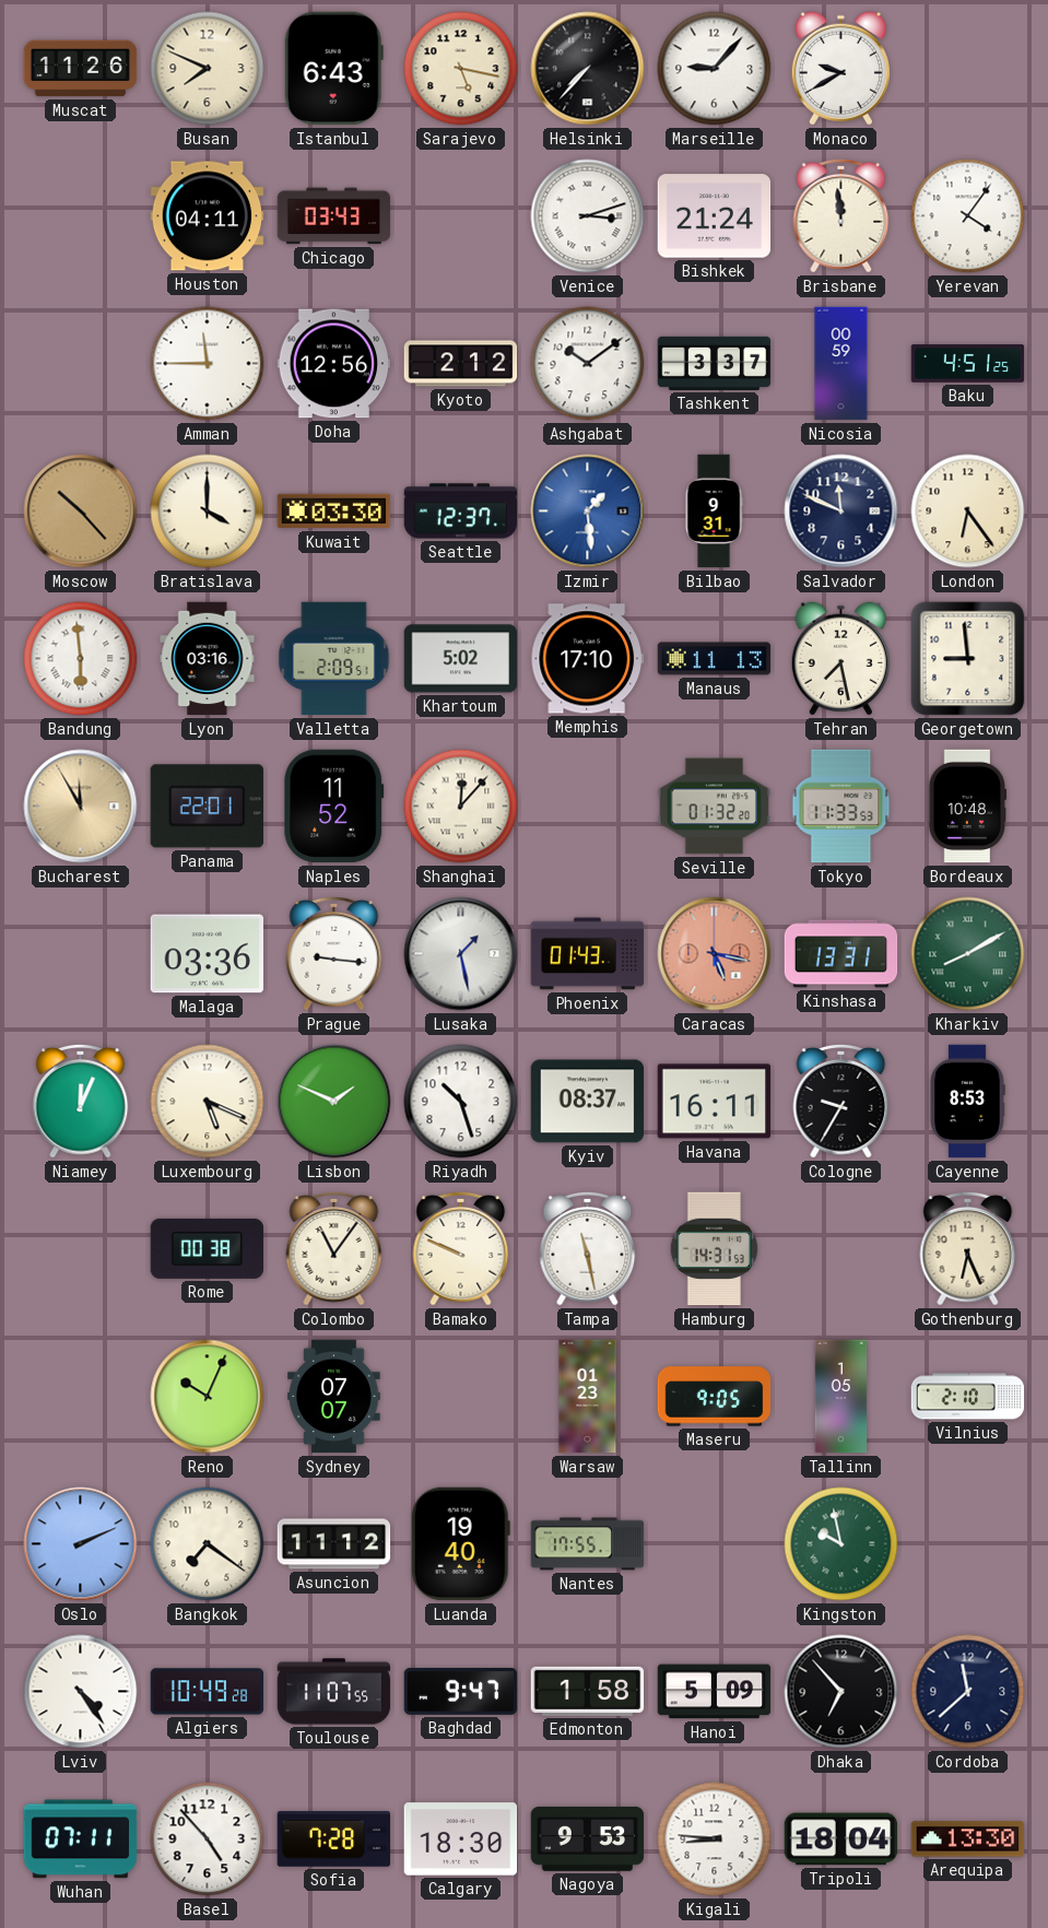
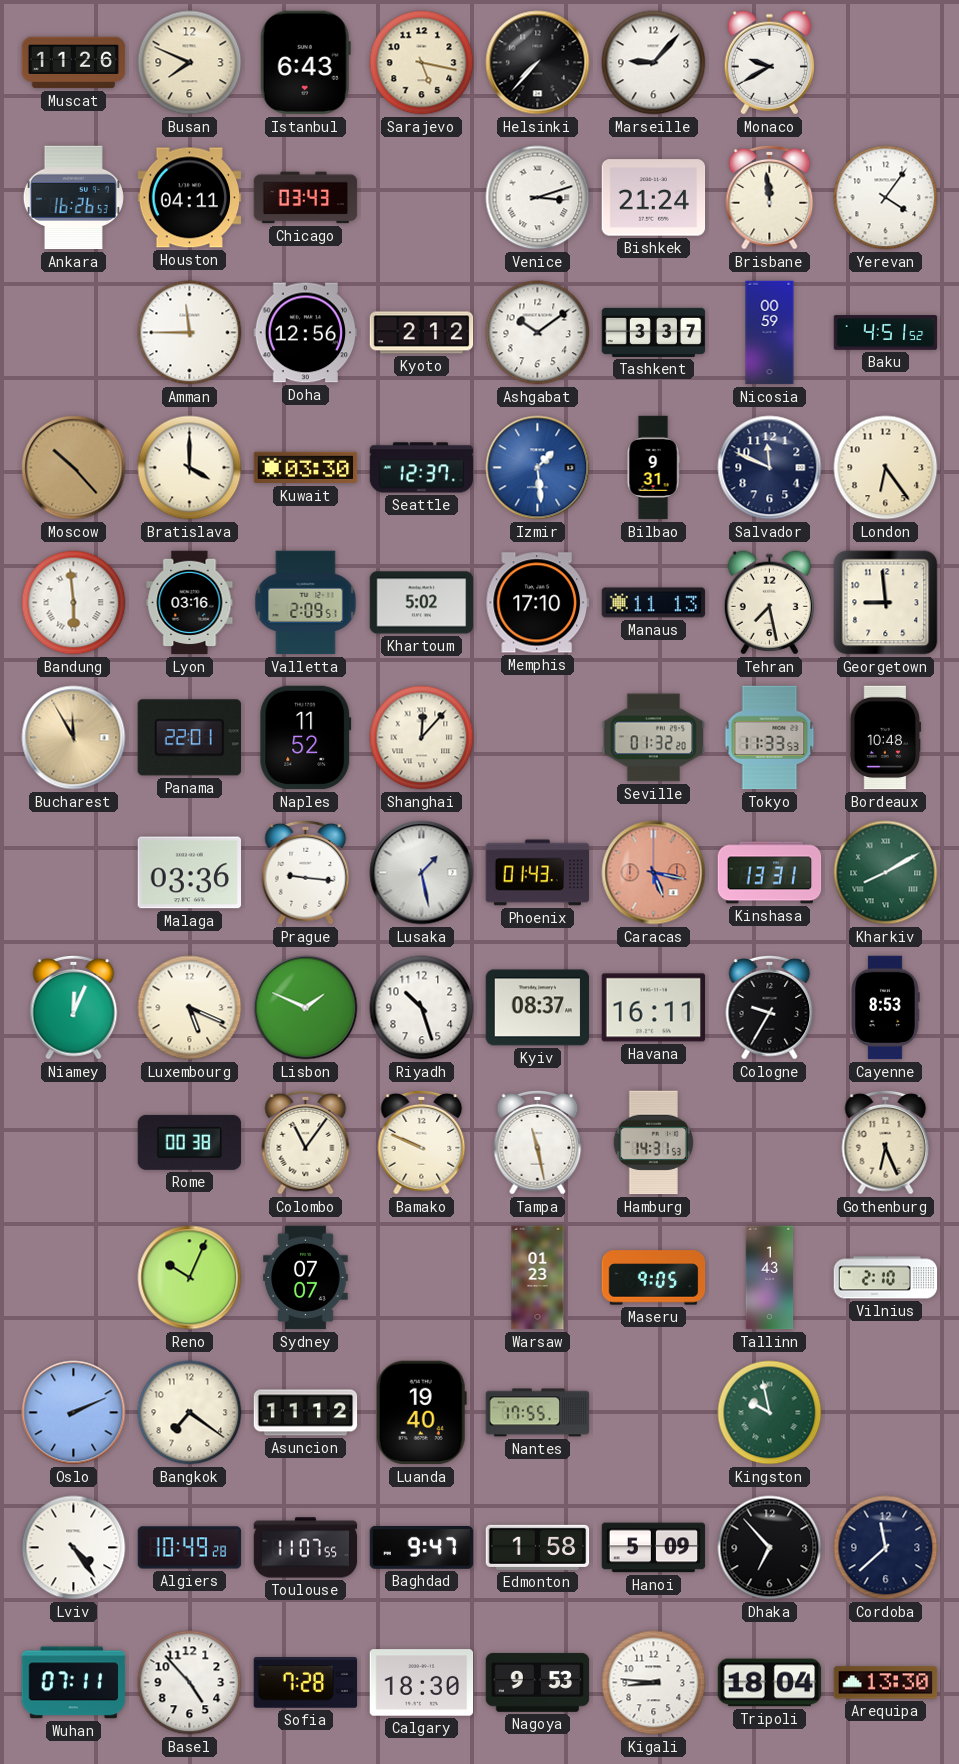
Ankara: none -> 16:26
Baku: 4:51:25 -> 4:51:52
Tallinn: 1:05 -> 1:43
